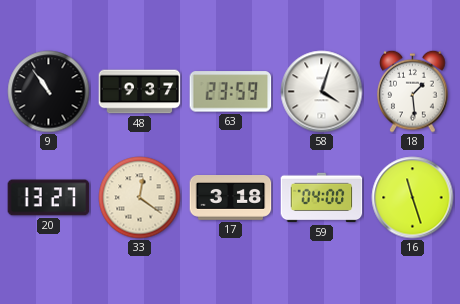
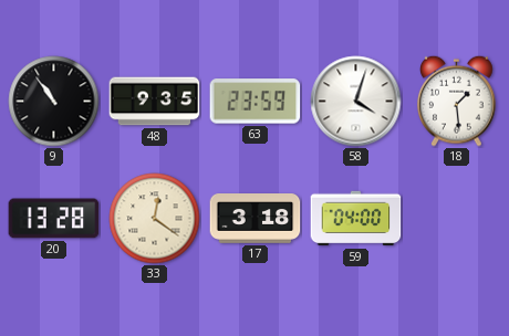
48: 9:37 -> 9:35
20: 13:27 -> 13:28
16: 11:27 -> none
